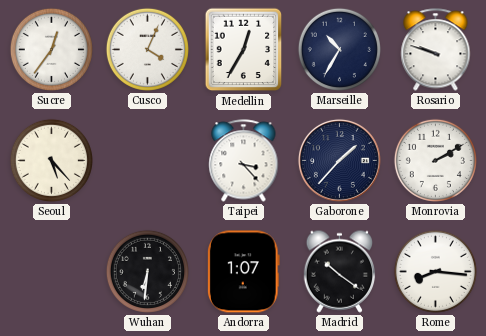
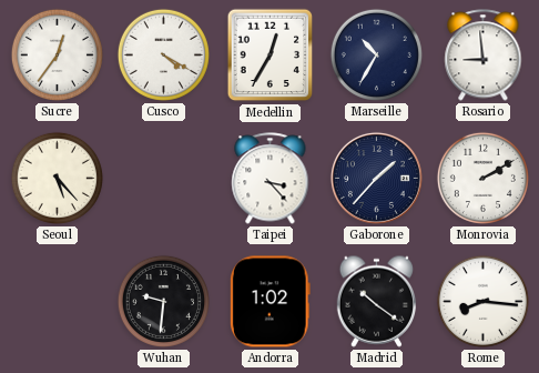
Cusco: 4:04 -> 4:20
Rosario: 9:48 -> 8:59
Wuhan: 6:31 -> 9:31
Andorra: 1:07 -> 1:02
